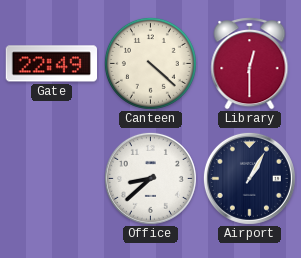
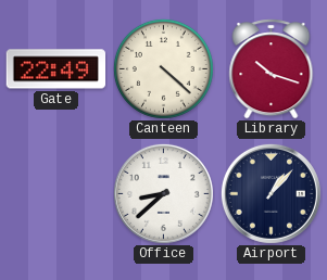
Library: 12:30 -> 10:18
Airport: 1:05 -> 1:07
